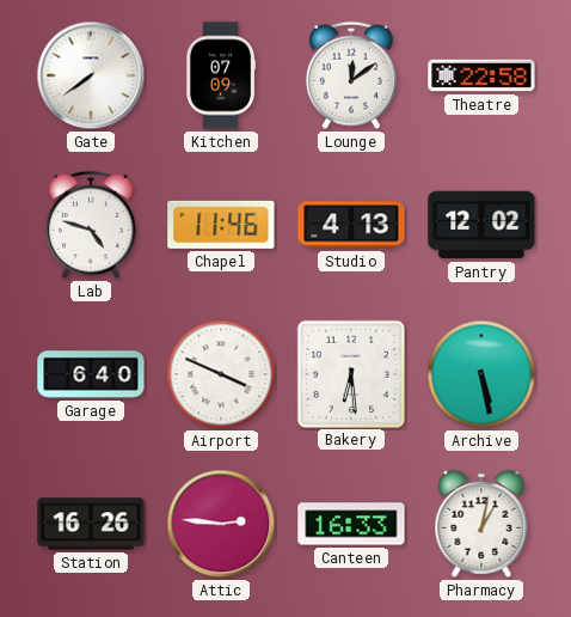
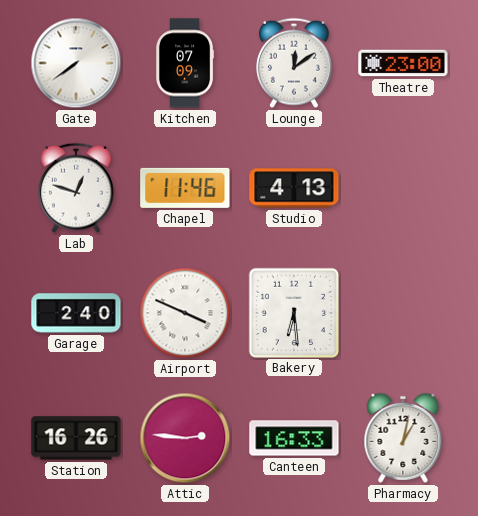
Theatre: 22:58 -> 23:00
Lab: 4:48 -> 12:48
Pantry: 12:02 -> none
Garage: 6:40 -> 2:40
Archive: 5:28 -> none
